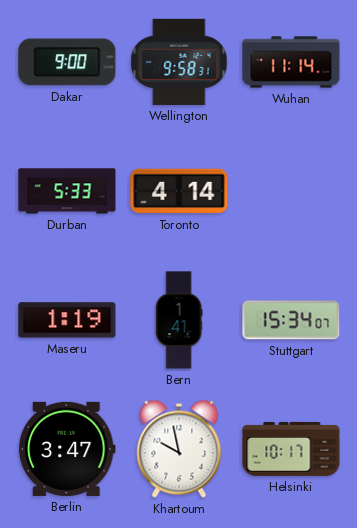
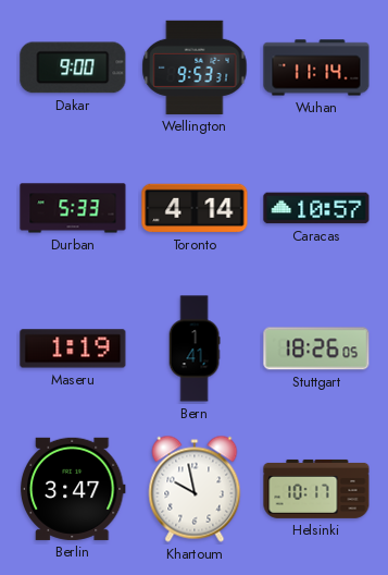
Wellington: 9:58 -> 9:53
Caracas: none -> 10:57
Stuttgart: 15:34 -> 18:26
